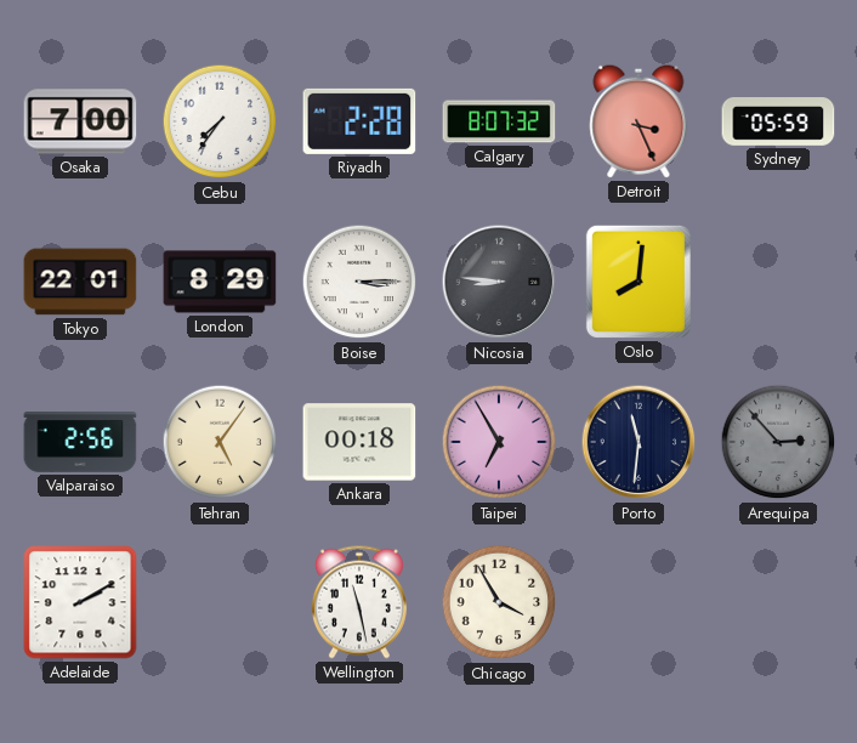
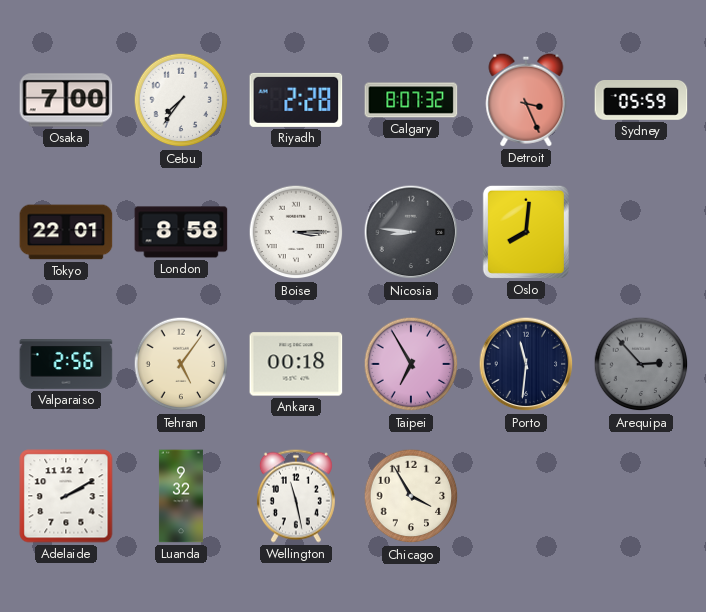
London: 8:29 -> 8:58
Luanda: none -> 9:32
